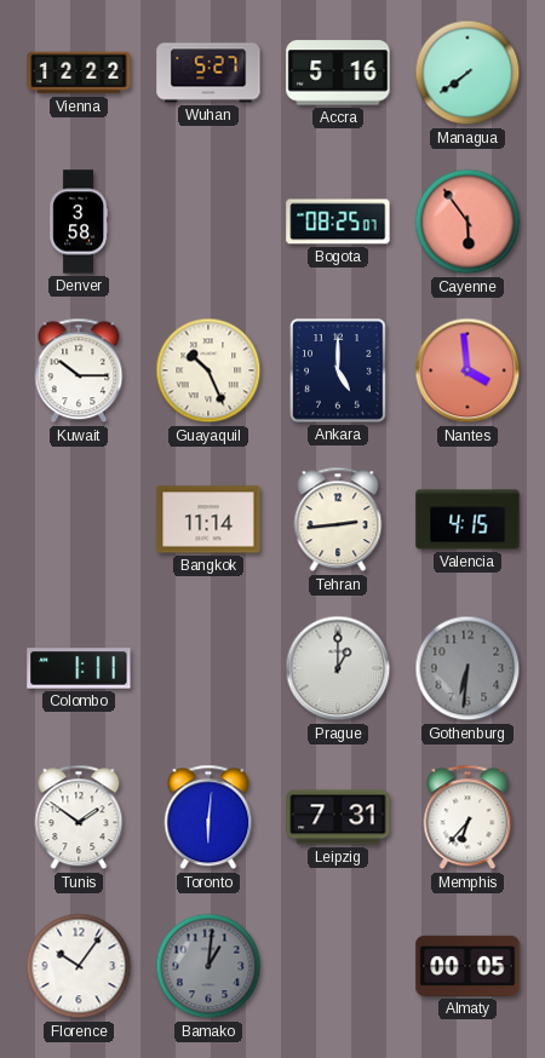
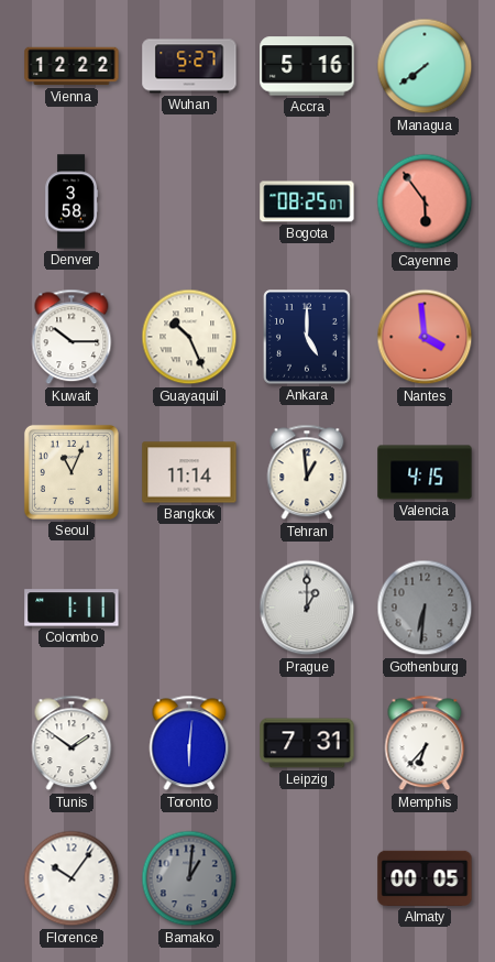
Seoul: none -> 11:04
Tehran: 2:44 -> 12:59
